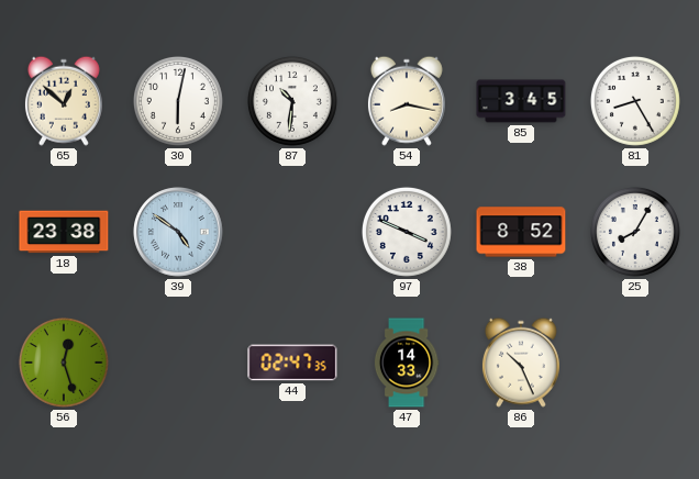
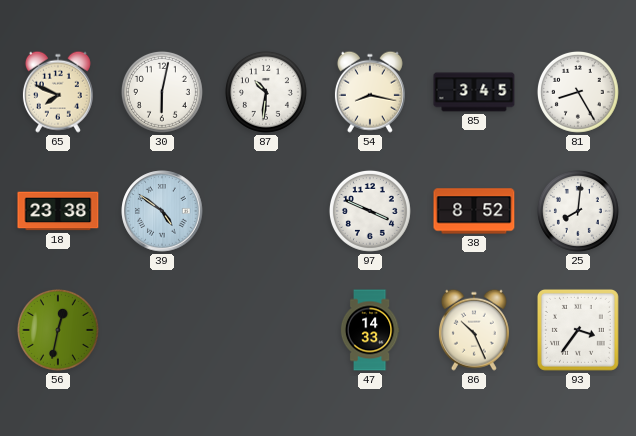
65: 12:52 -> 7:49
25: 8:05 -> 8:01
56: 12:27 -> 12:32
44: 02:47 -> none
93: none -> 3:36
